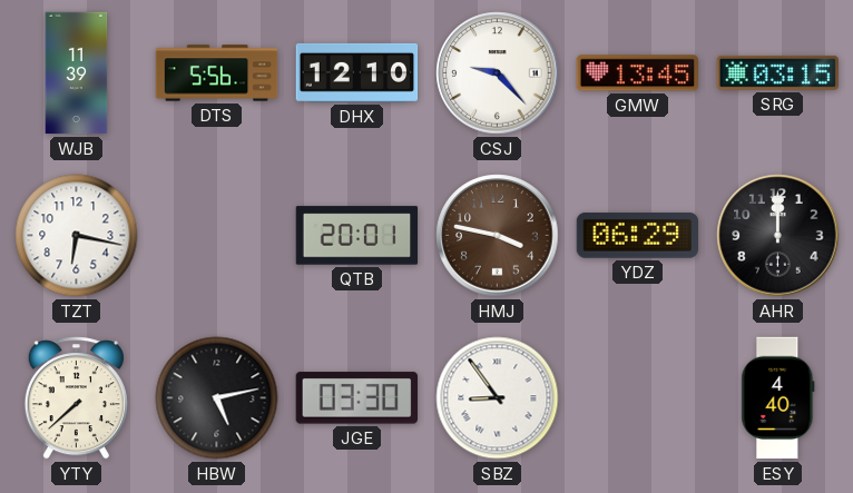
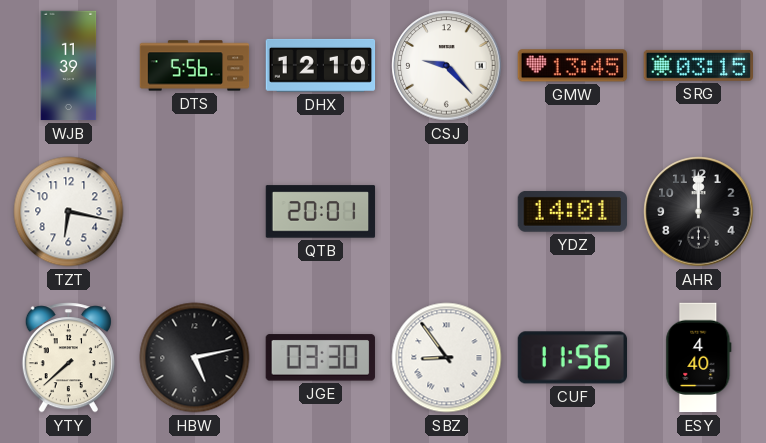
HMJ: 3:47 -> none
YDZ: 06:29 -> 14:01
CUF: none -> 11:56
